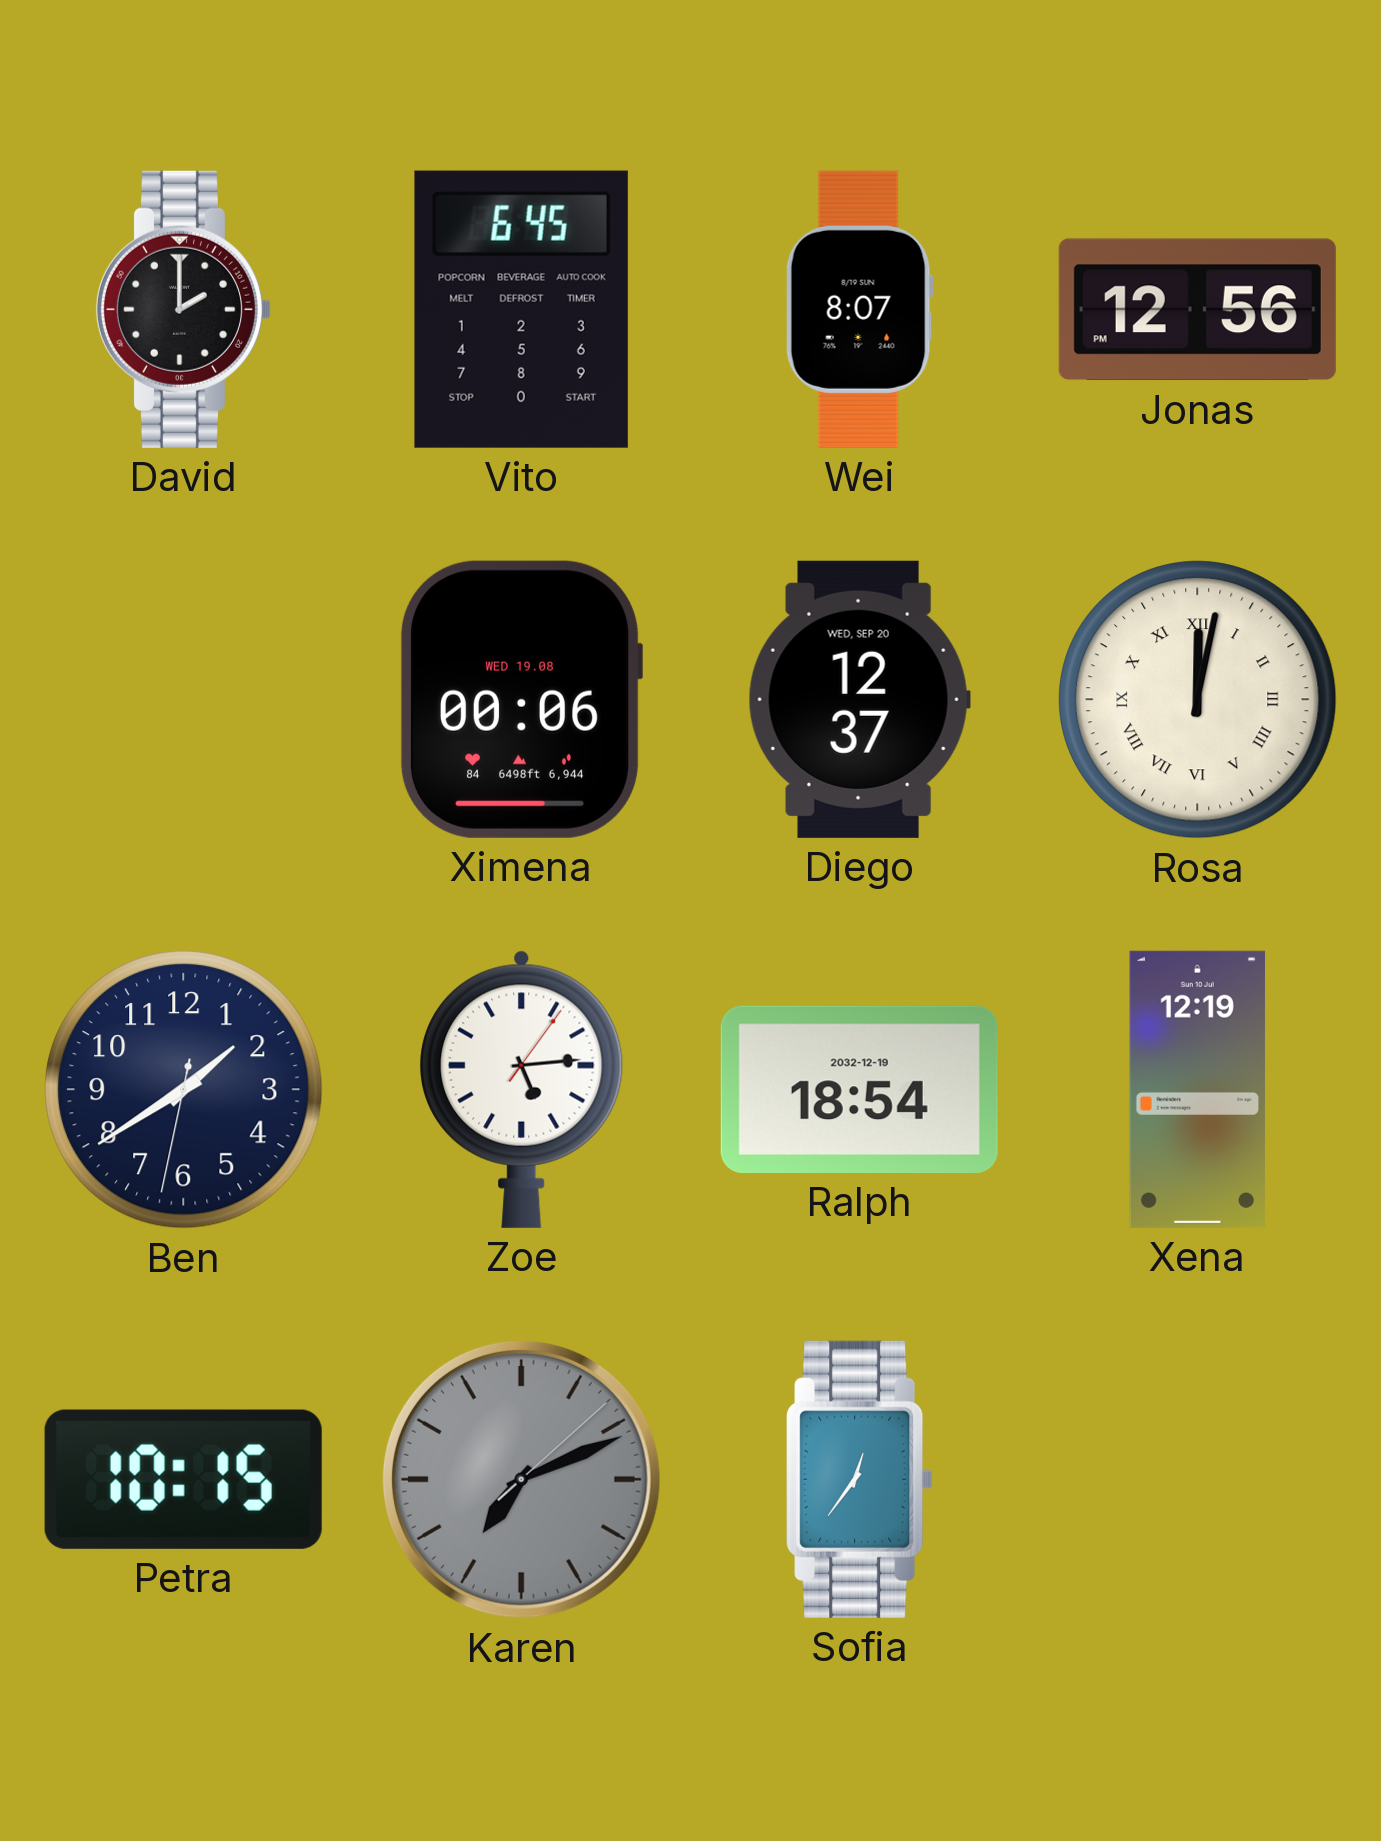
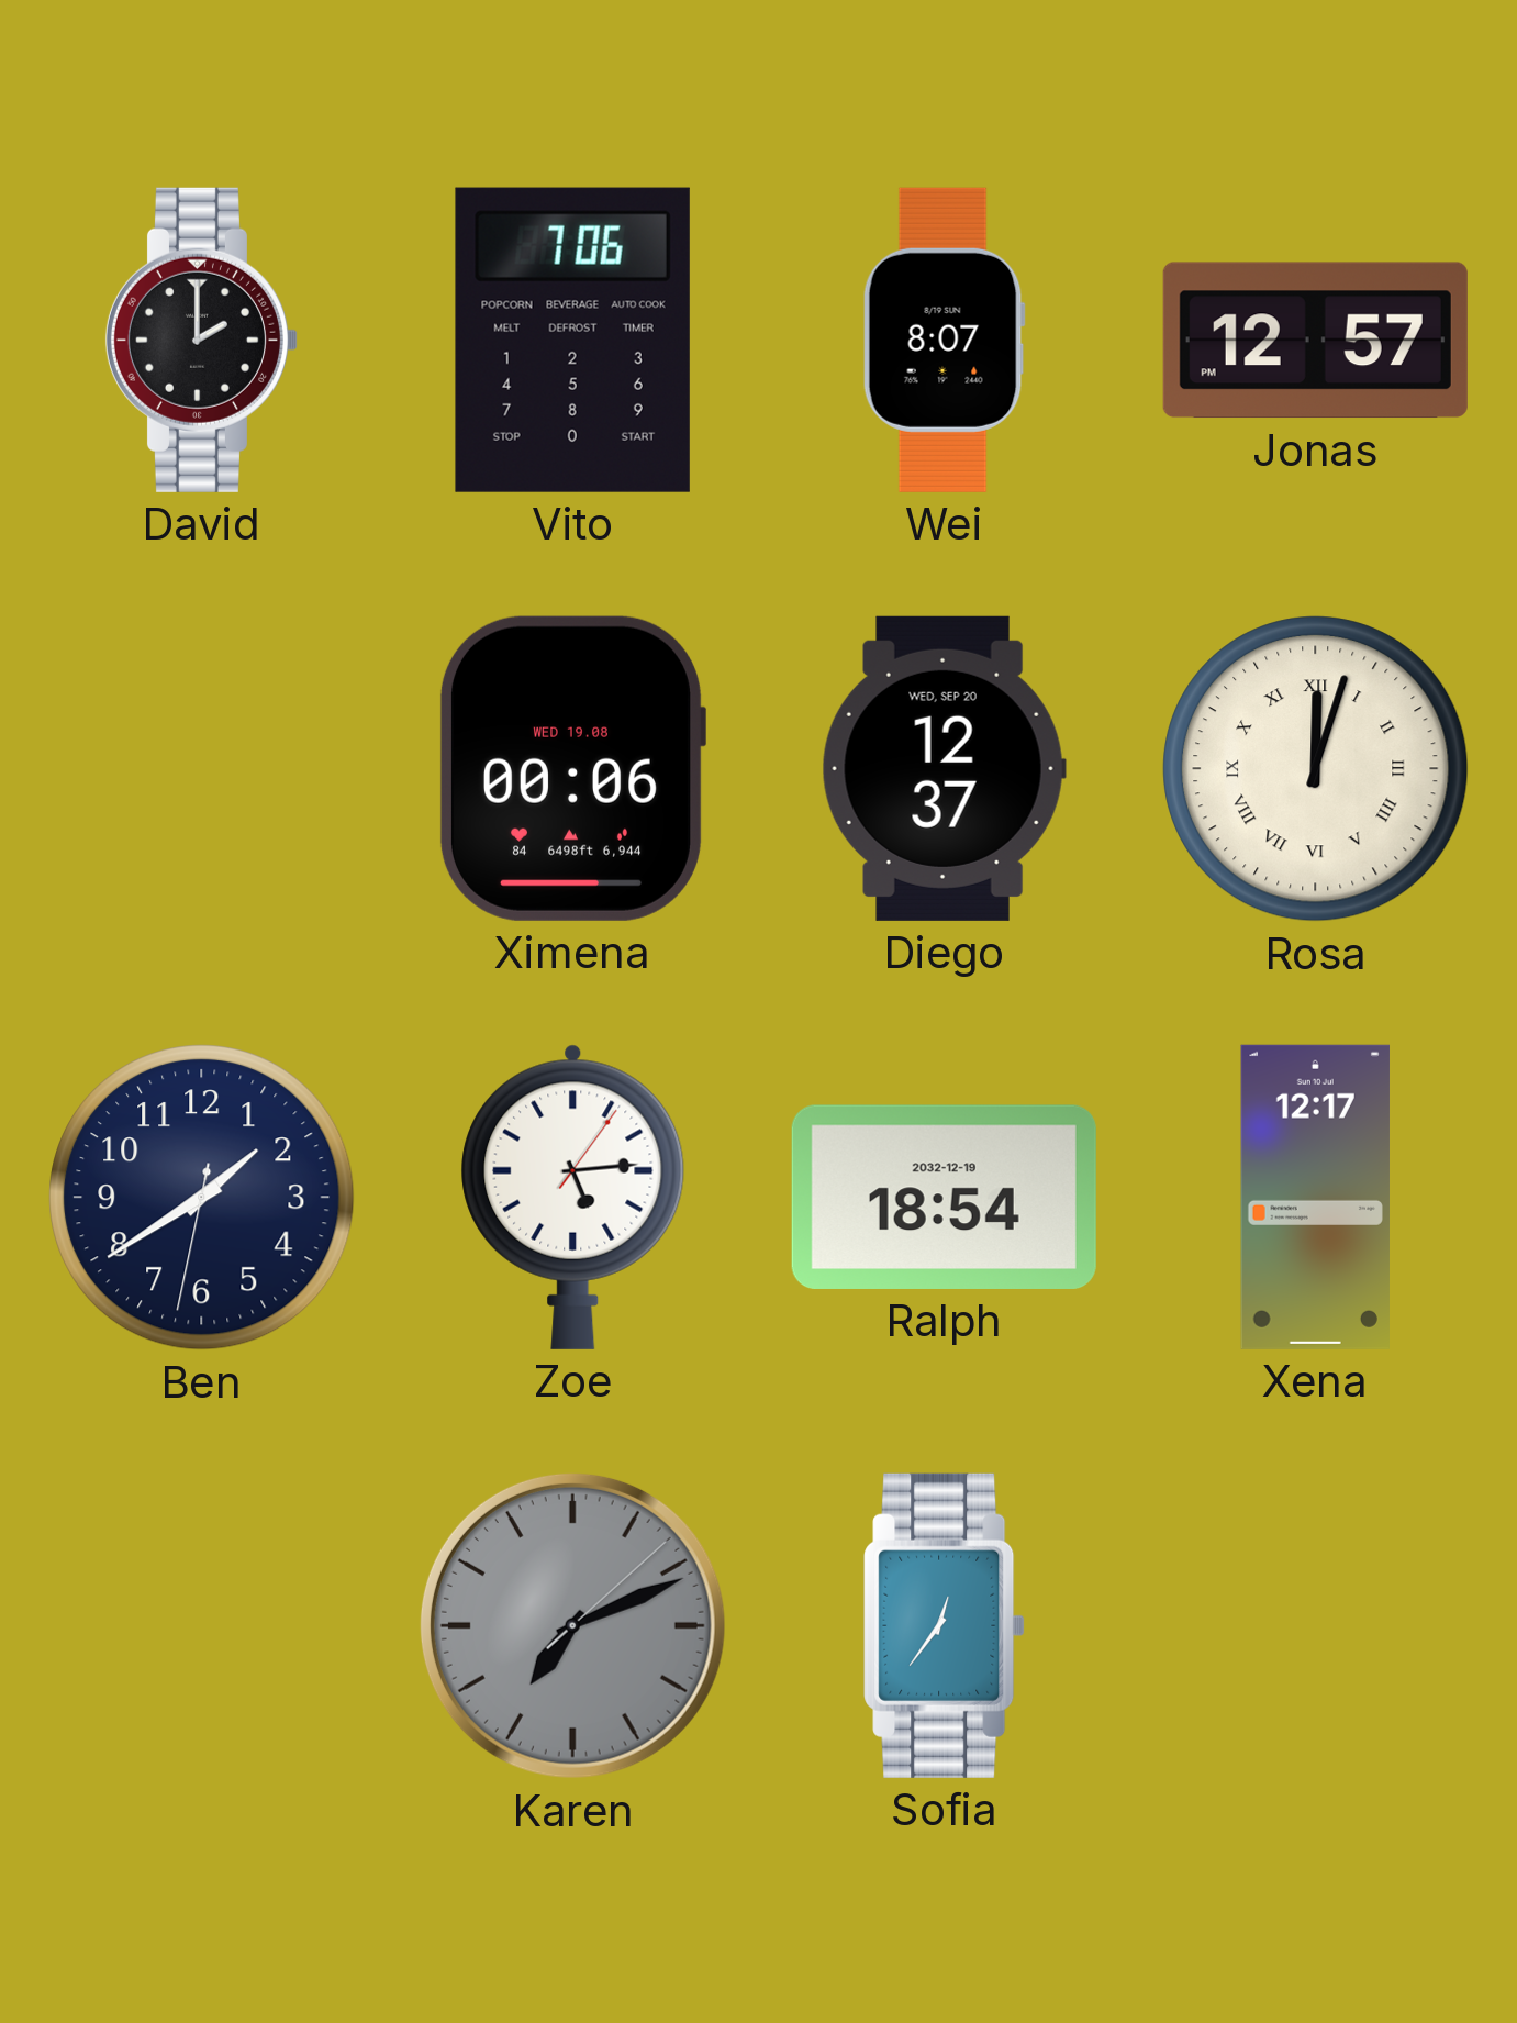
Vito: 6:45 -> 7:06
Jonas: 12:56 -> 12:57
Rosa: 12:02 -> 12:03
Xena: 12:19 -> 12:17
Petra: 10:15 -> none
